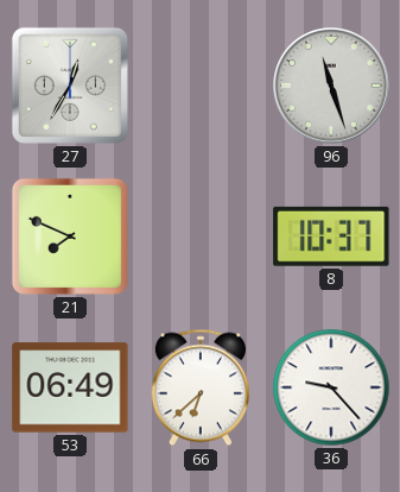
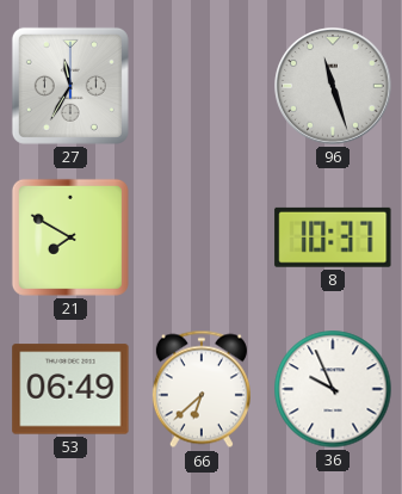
27: 12:35 -> 11:35
21: 7:49 -> 7:50
36: 9:23 -> 9:56
